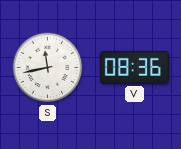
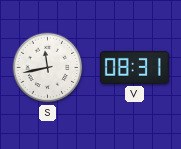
V: 08:36 -> 08:31
